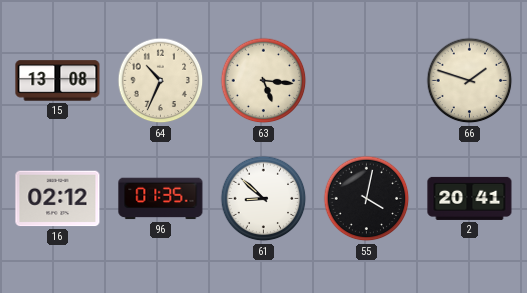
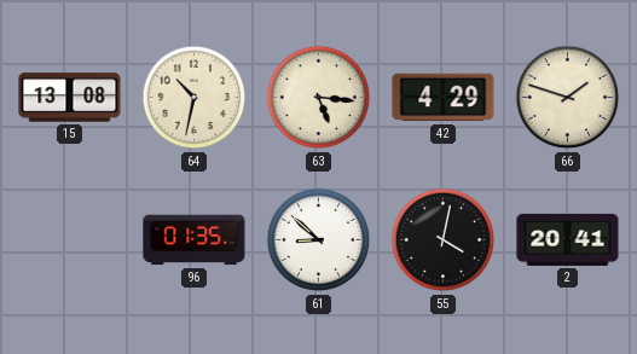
64: 10:34 -> 10:32
42: none -> 4:29
16: 02:12 -> none
